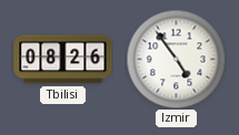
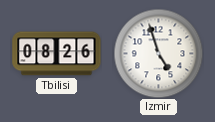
Izmir: 4:54 -> 4:57
